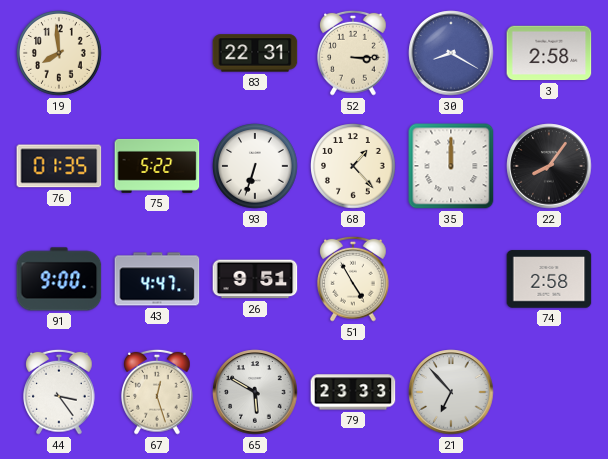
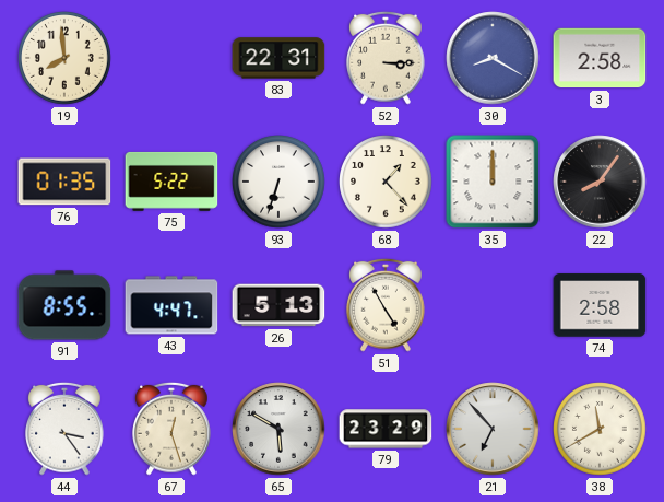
91: 9:00 -> 8:55
26: 9:51 -> 5:13
79: 23:33 -> 23:29
38: none -> 11:40
